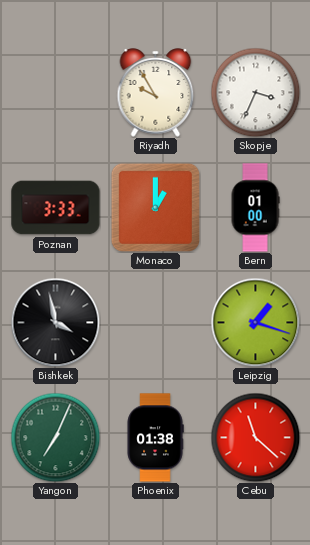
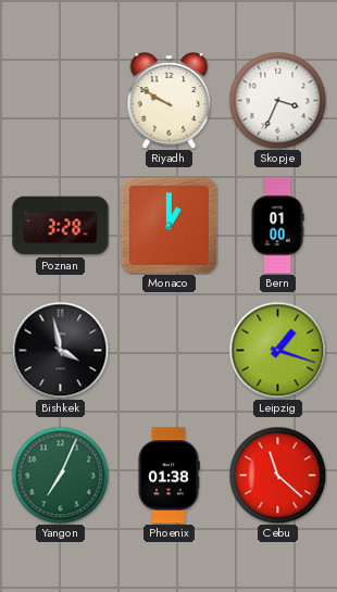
Riyadh: 9:55 -> 9:50
Poznan: 3:33 -> 3:28
